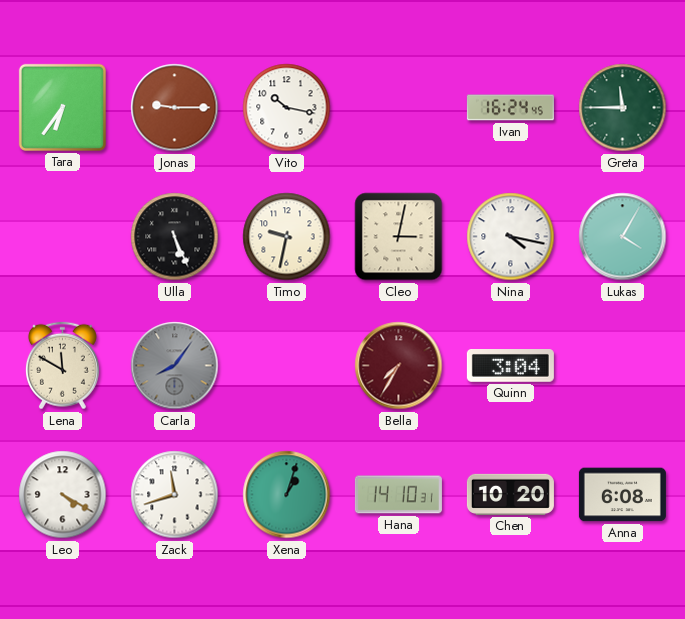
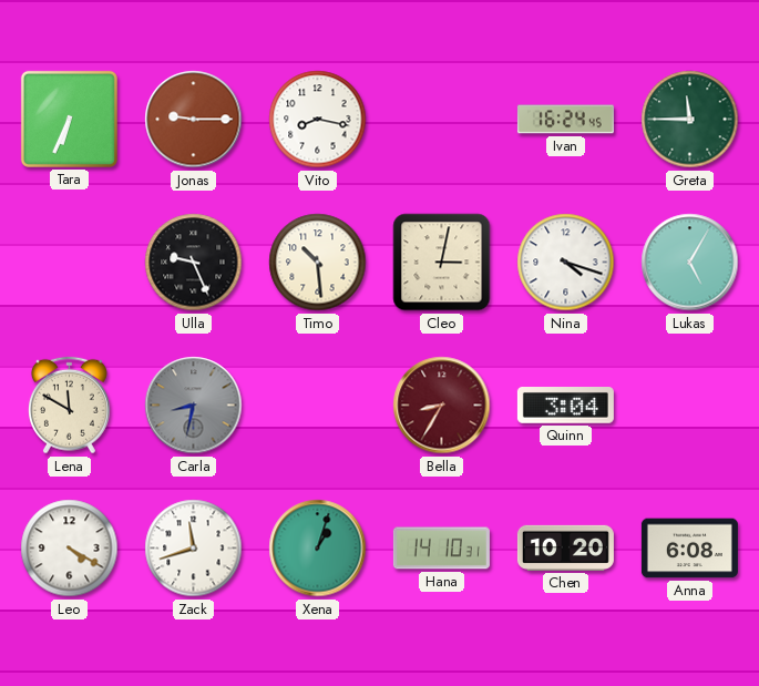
Tara: 6:36 -> 6:34
Vito: 10:17 -> 8:17
Ulla: 5:26 -> 9:26
Timo: 9:32 -> 10:29
Nina: 4:17 -> 4:18
Lukas: 4:05 -> 5:05
Carla: 8:06 -> 8:32
Bella: 7:35 -> 8:35
